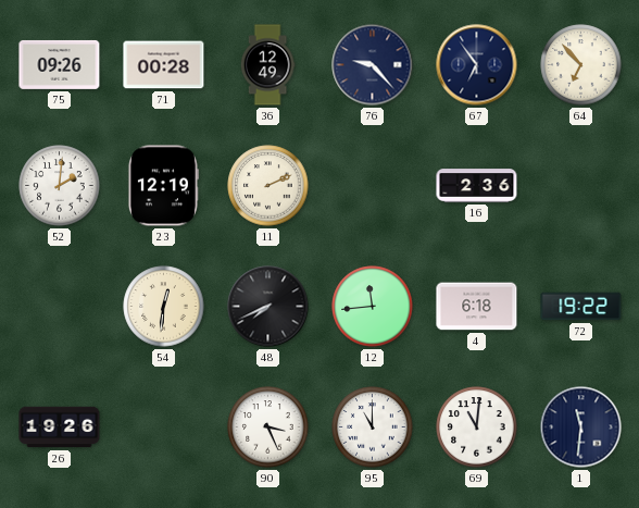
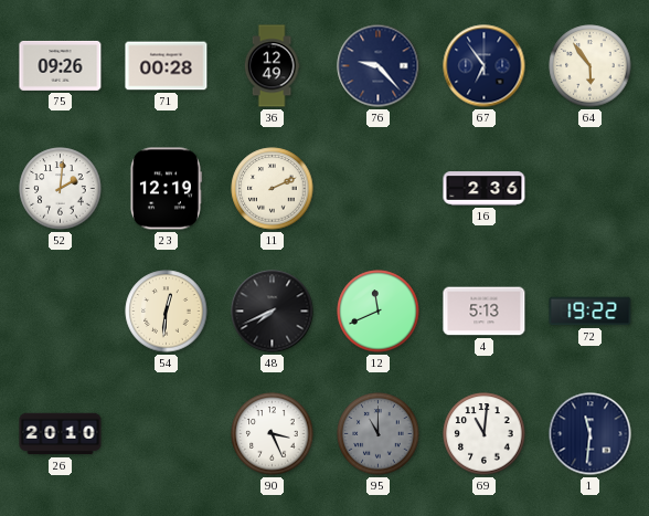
64: 6:53 -> 5:54
12: 11:44 -> 11:41
4: 6:18 -> 5:13
26: 19:26 -> 20:10
95 dial: white -> grey
